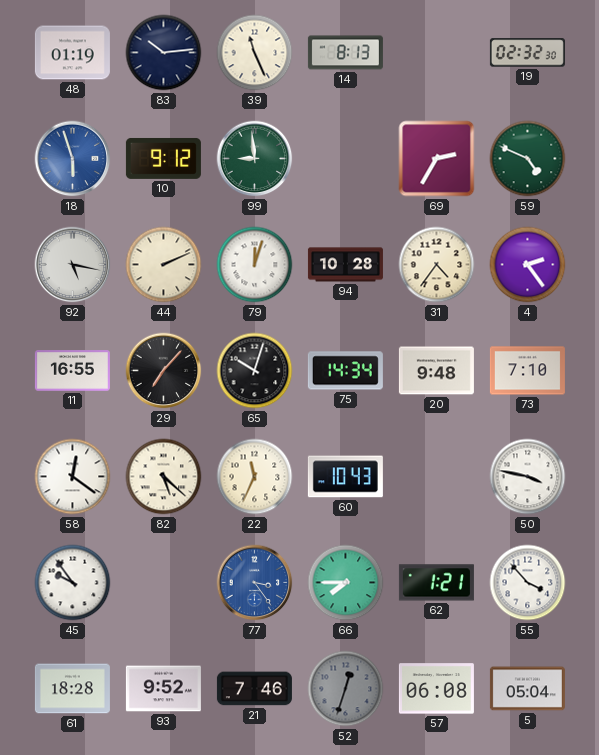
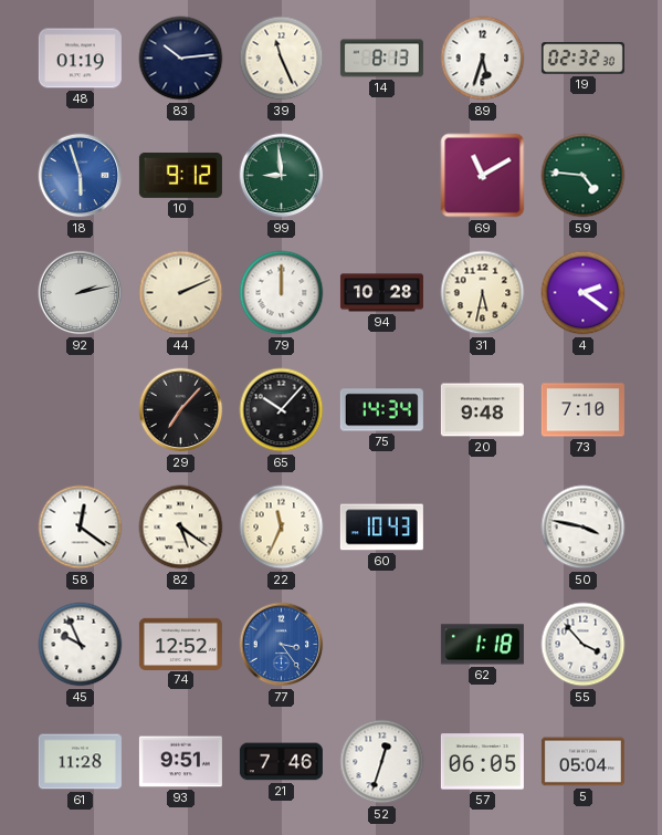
89: none -> 5:33
69: 2:35 -> 11:10
59: 4:49 -> 4:46
92: 5:17 -> 2:13
79: 12:03 -> 12:00
31: 4:36 -> 5:32
4: 2:24 -> 2:21
11: 16:55 -> none
65: 10:03 -> 10:07
82: 5:22 -> 5:21
45: 9:54 -> 9:56
74: none -> 12:52
66: 7:45 -> none
62: 1:21 -> 1:18
61: 18:28 -> 11:28
93: 9:52 -> 9:51
52 dial: grey -> white
57: 06:08 -> 06:05
